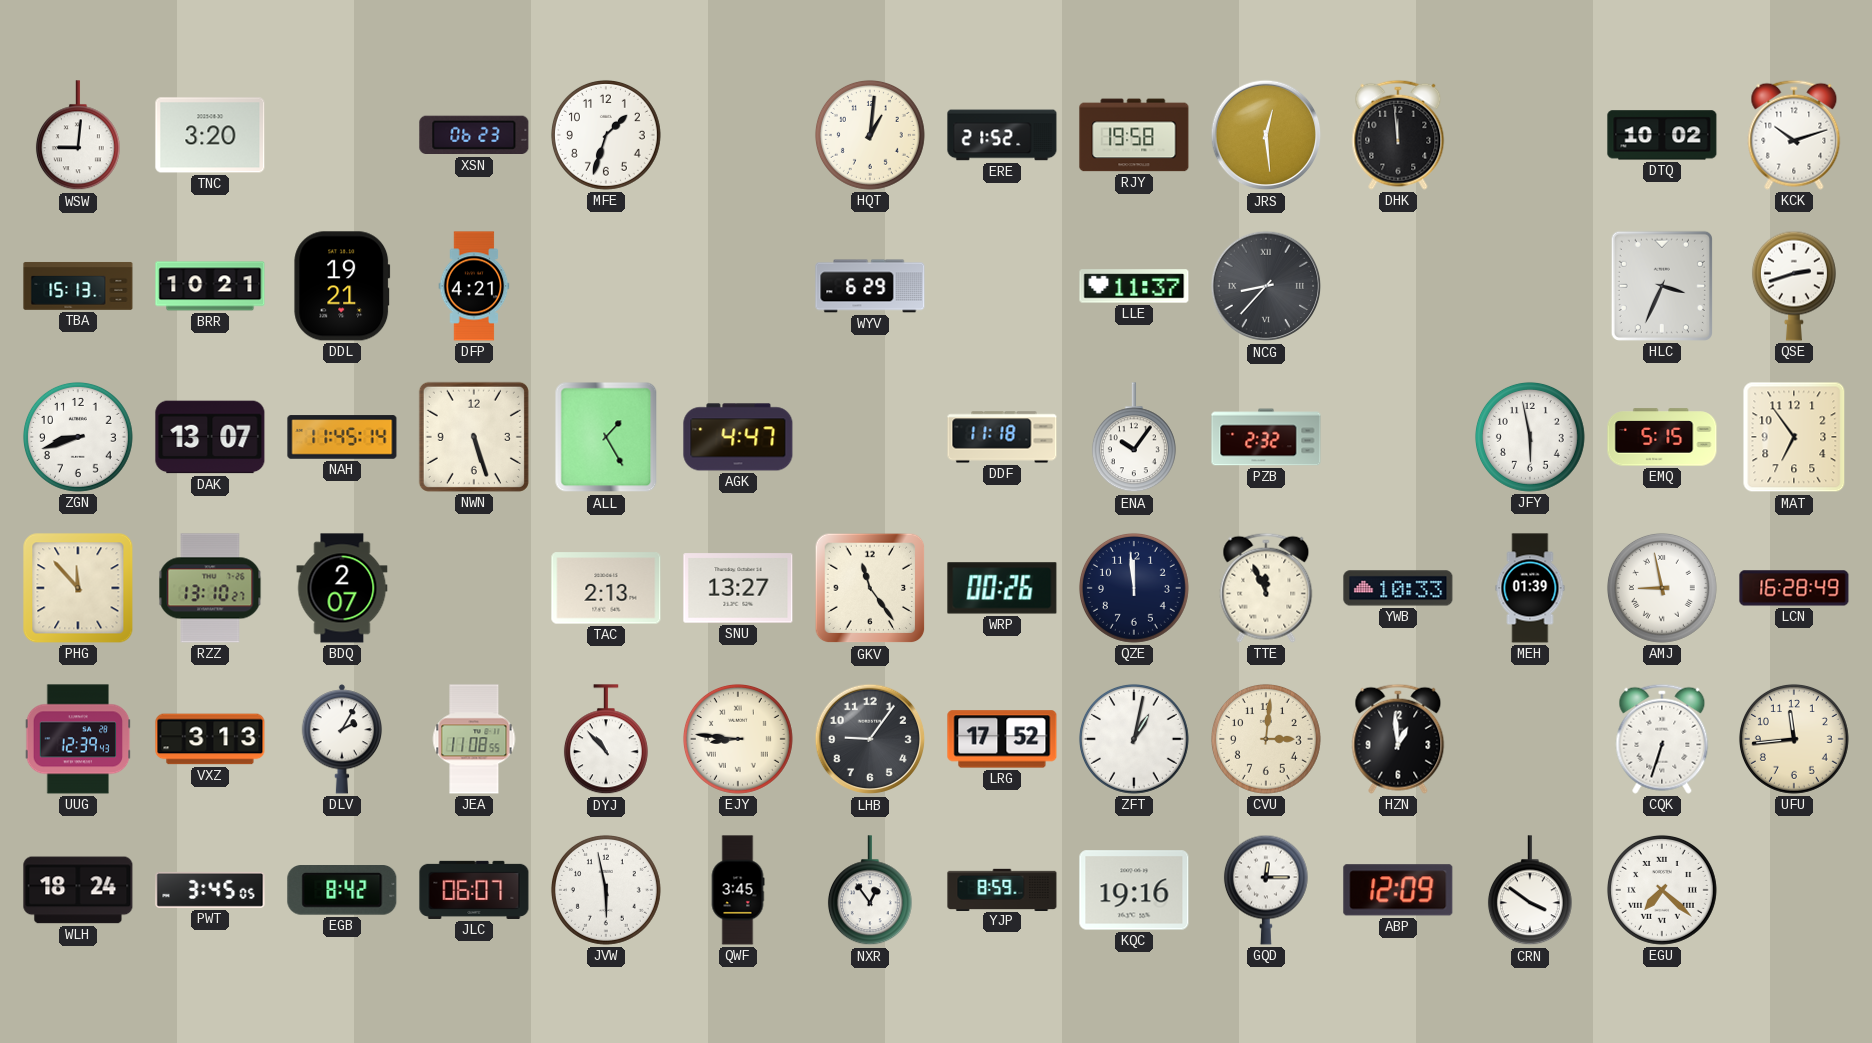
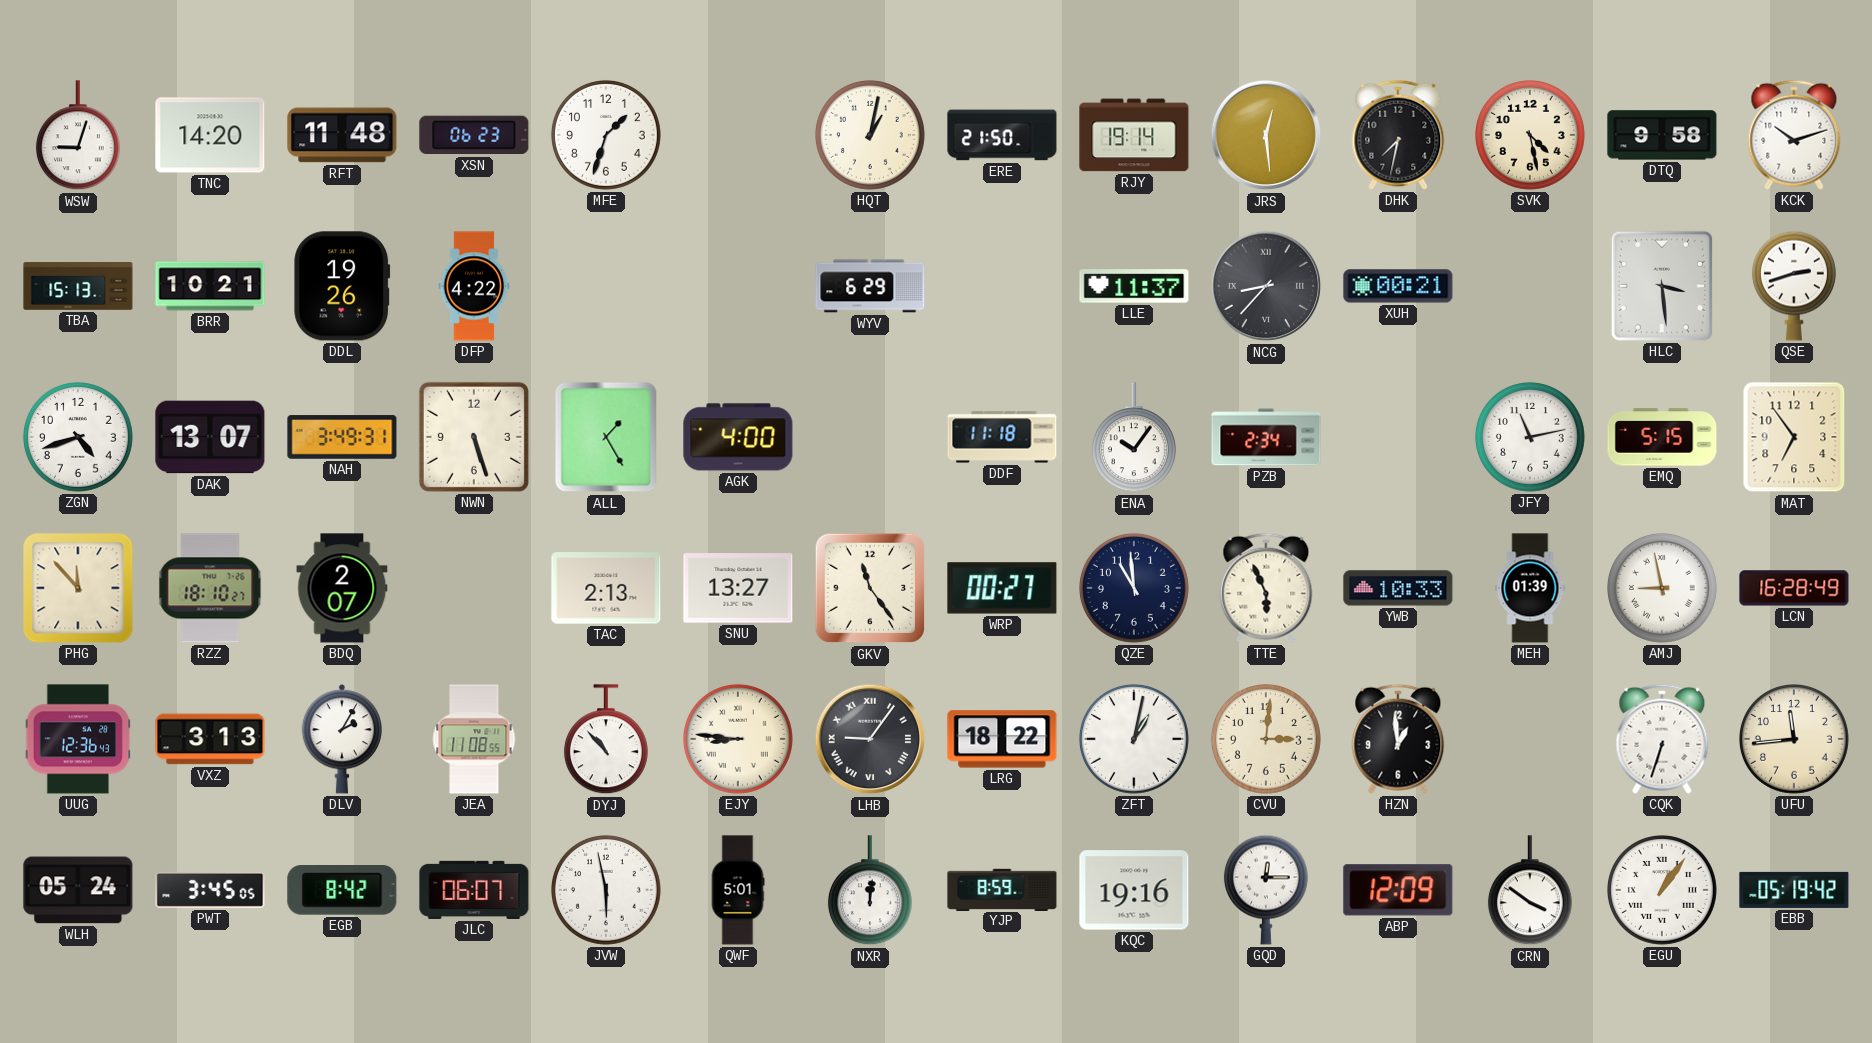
WSW: 9:01 -> 9:03
TNC: 3:20 -> 14:20
RFT: none -> 11:48
HQT: 1:01 -> 1:02
ERE: 21:52 -> 21:50
RJY: 19:58 -> 19:14
DHK: 11:59 -> 7:32
SVK: none -> 4:28
DTQ: 10:02 -> 9:58
DDL: 19:21 -> 19:26
DFP: 4:21 -> 4:22
XUH: none -> 00:21
HLC: 3:34 -> 3:29
ZGN: 8:42 -> 4:42
NAH: 11:45 -> 3:49
AGK: 4:47 -> 4:00
PZB: 2:32 -> 2:34
JFY: 5:58 -> 11:13
RZZ: 13:10 -> 18:10
WRP: 00:26 -> 00:27
QZE: 11:59 -> 10:59
TTE: 11:56 -> 5:56
UUG: 12:39 -> 12:36
LHB numerals: Arabic -> Roman
LRG: 17:52 -> 18:22
WLH: 18:24 -> 05:24
QWF: 3:45 -> 5:01
NXR: 12:54 -> 12:01
EGU: 7:22 -> 1:06
EBB: none -> 05:19
